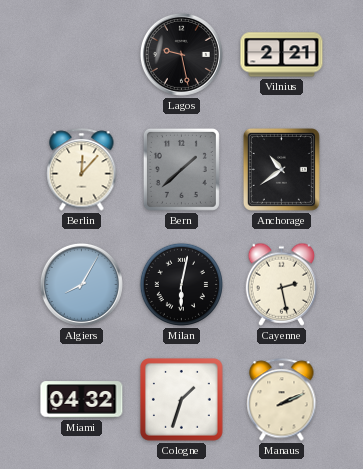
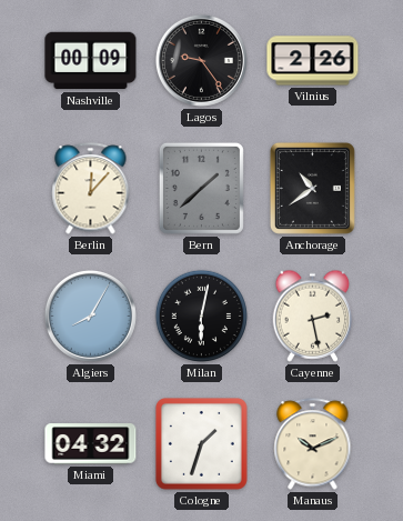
Nashville: none -> 00:09
Lagos: 9:28 -> 9:24
Vilnius: 2:21 -> 2:26
Manaus: 2:11 -> 10:11
